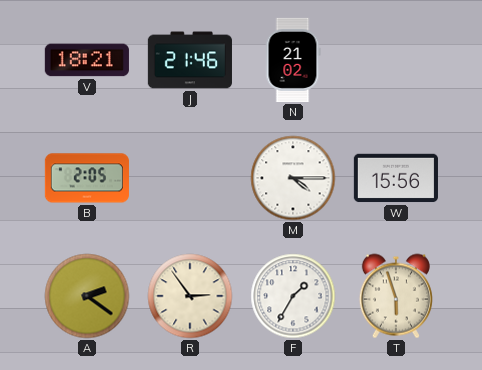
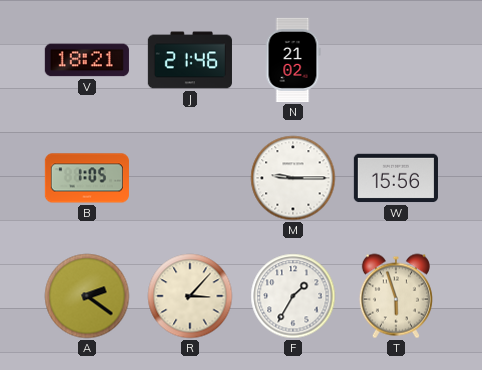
B: 2:05 -> 1:05
M: 4:15 -> 9:15
R: 2:54 -> 3:07
